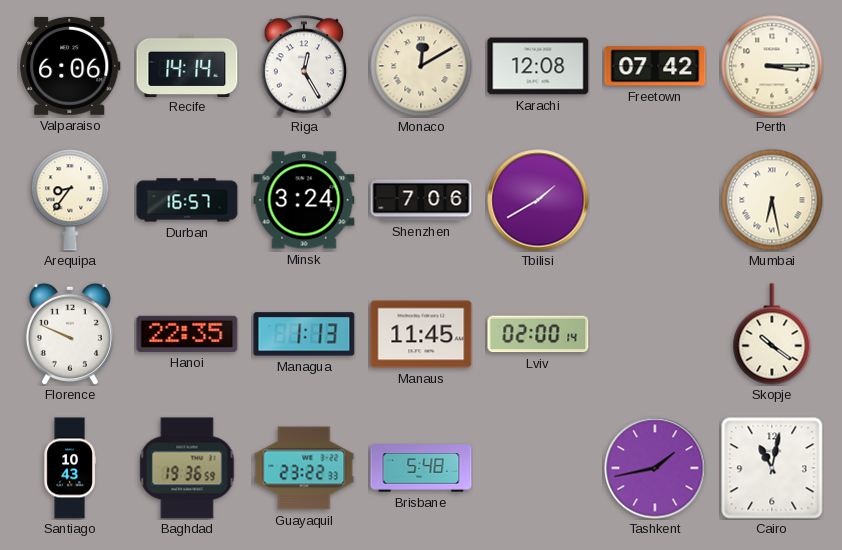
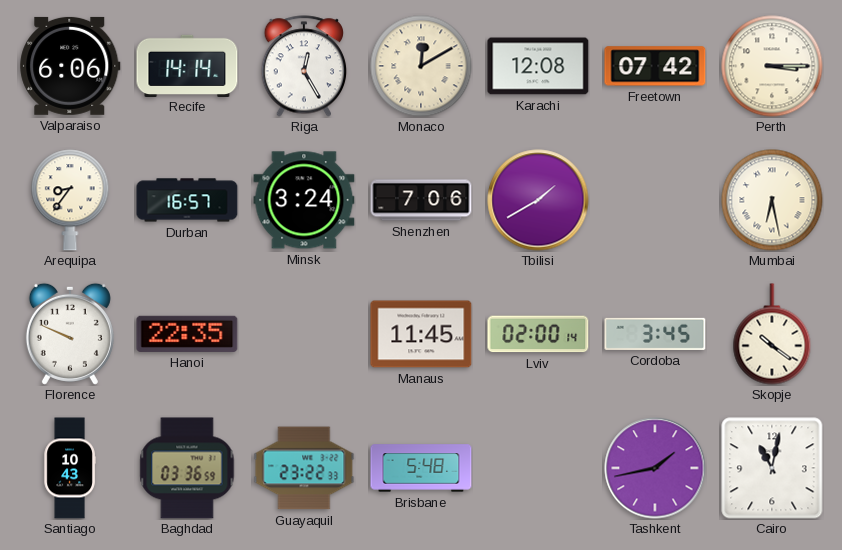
Managua: 1:13 -> none
Cordoba: none -> 3:45
Baghdad: 19:36 -> 03:36
